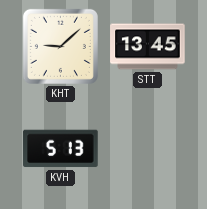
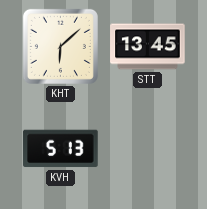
KHT: 9:08 -> 6:08
